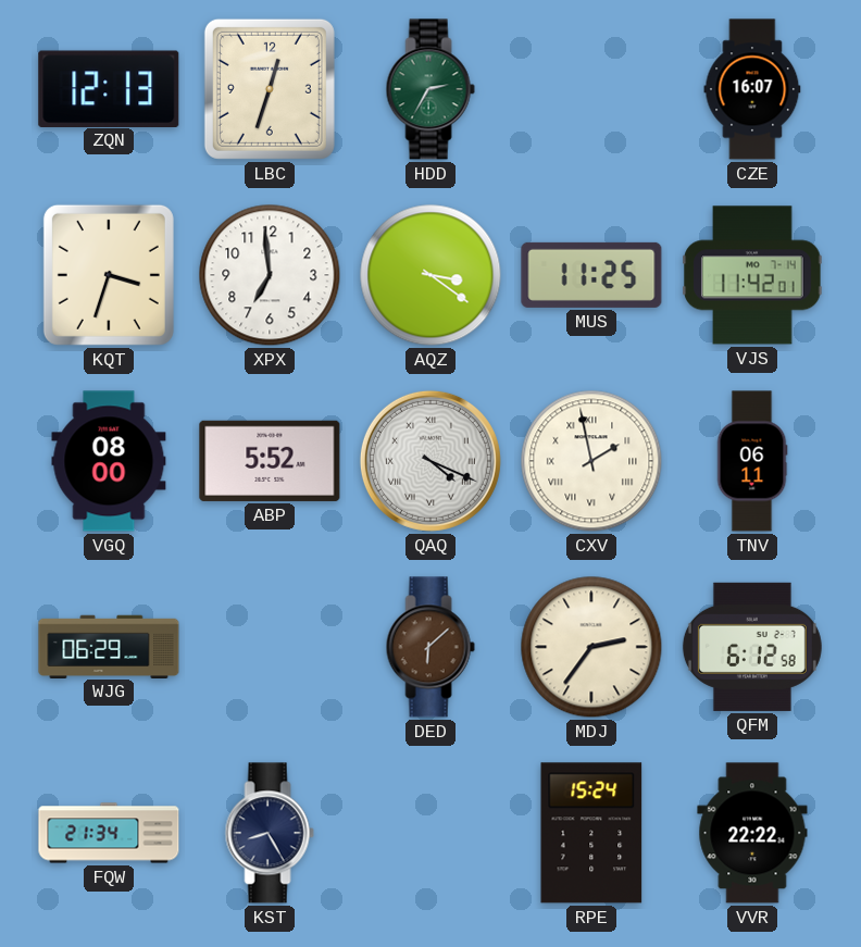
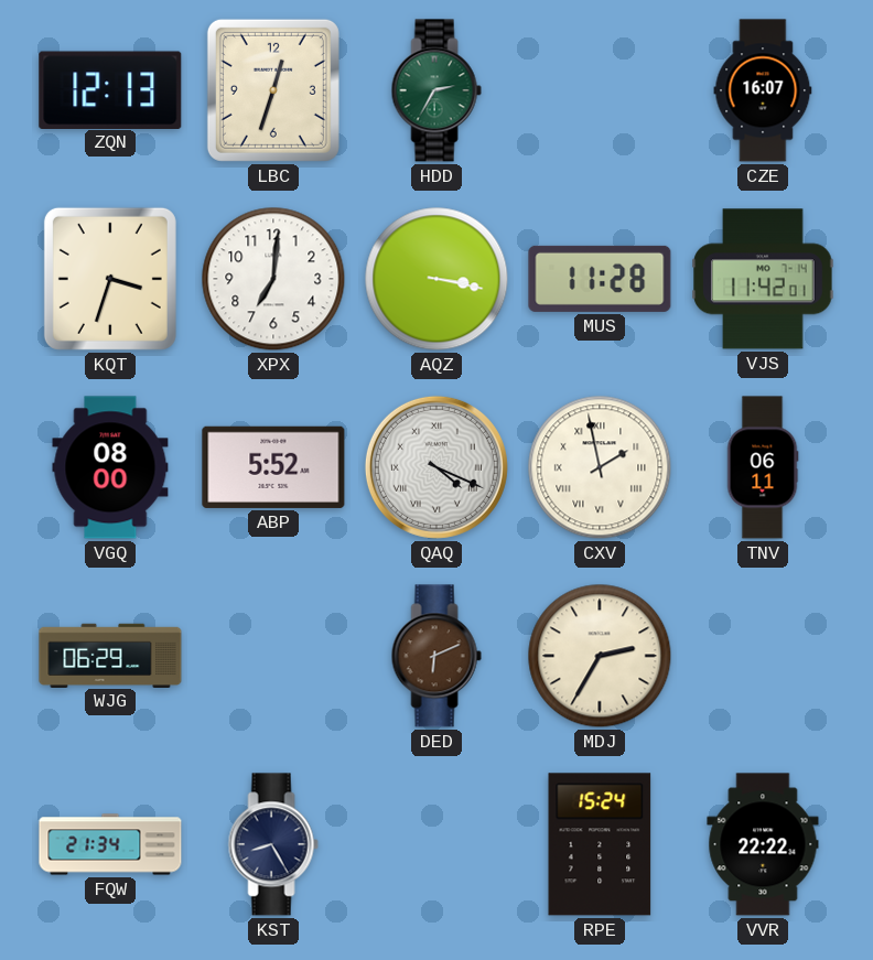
XPX: 6:59 -> 7:01
AQZ: 3:21 -> 3:17
MUS: 11:25 -> 11:28
DED: 6:08 -> 6:11
MDJ: 2:36 -> 2:35
QFM: 6:12 -> none
